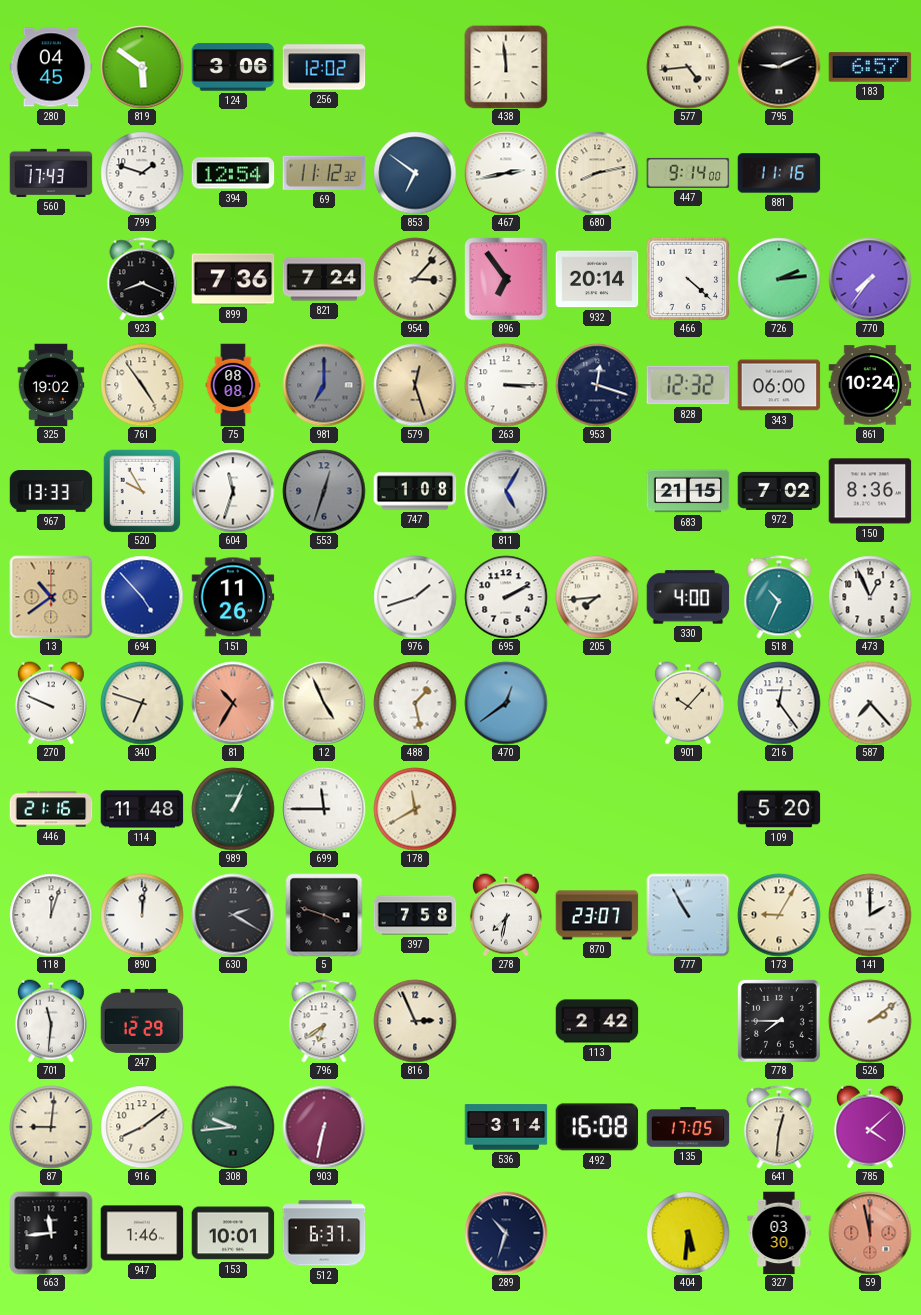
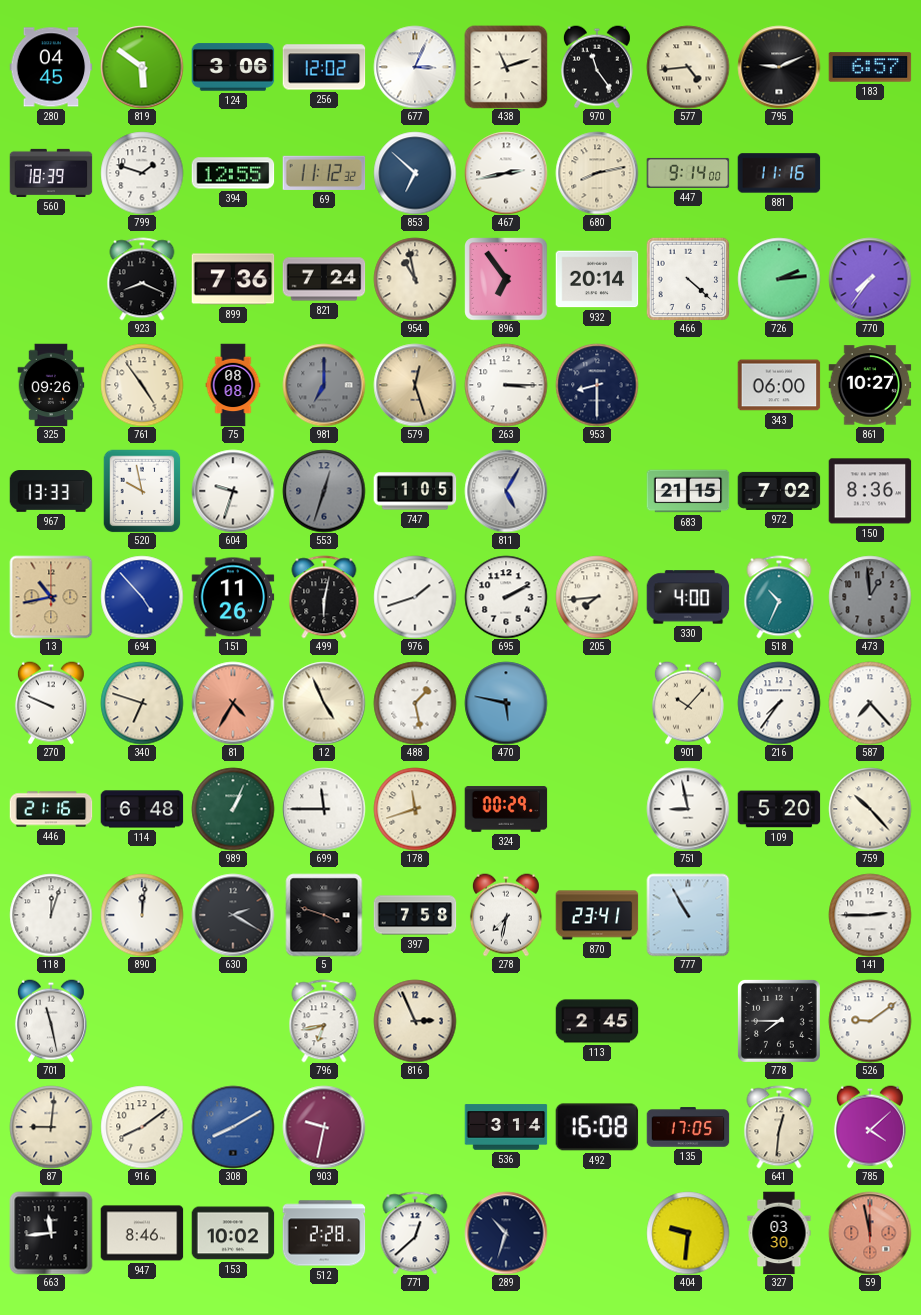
677: none -> 3:04
438: 11:59 -> 11:12
970: none -> 11:24
560: 17:43 -> 18:39
394: 12:54 -> 12:55
853: 6:51 -> 6:52
954: 3:07 -> 10:58
325: 19:02 -> 09:26
953: 12:18 -> 8:30
828: 12:32 -> none
861: 10:24 -> 10:27
520: 9:55 -> 9:58
604: 11:33 -> 9:33
747: 1:08 -> 1:05
13: 10:39 -> 10:43
499: none -> 6:02
473: 12:56 -> 12:59
473 dial: white -> grey
81: 10:35 -> 4:35
470: 12:39 -> 5:47
216: 12:24 -> 7:36
114: 11:48 -> 6:48
178: 11:40 -> 11:42
324: none -> 00:29
751: none -> 8:58
759: none -> 10:23
870: 23:07 -> 23:41
173: 9:05 -> none
141: 2:00 -> 2:45
701: 11:31 -> 11:28
247: 12:29 -> none
796: 6:39 -> 6:43
113: 2:42 -> 2:45
526: 2:09 -> 9:09
308: 9:44 -> 8:10
308 dial: green -> blue
903: 6:32 -> 9:32
947: 1:46 -> 8:46
153: 10:01 -> 10:02
512: 6:37 -> 2:28
771: none -> 12:38
404: 5:31 -> 9:31
